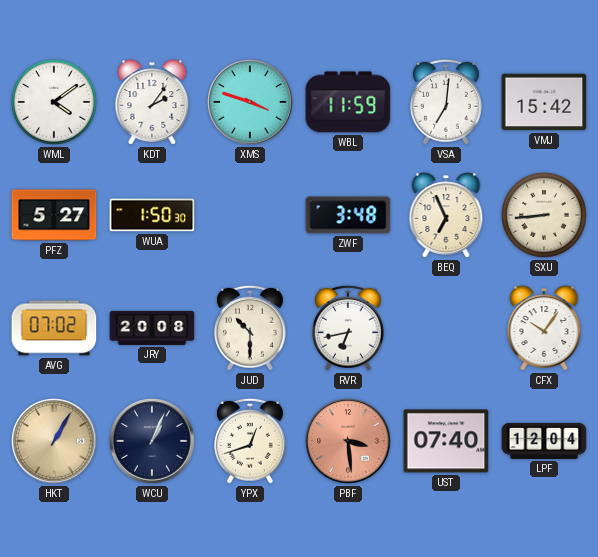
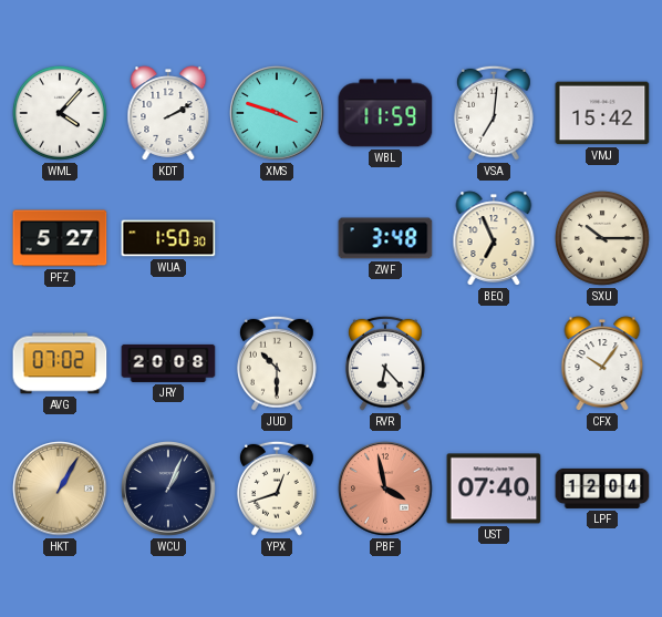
WML: 4:09 -> 4:07
KDT: 2:06 -> 2:10
SXU: 8:44 -> 10:15
RVR: 6:43 -> 6:23
PBF: 3:29 -> 3:58
